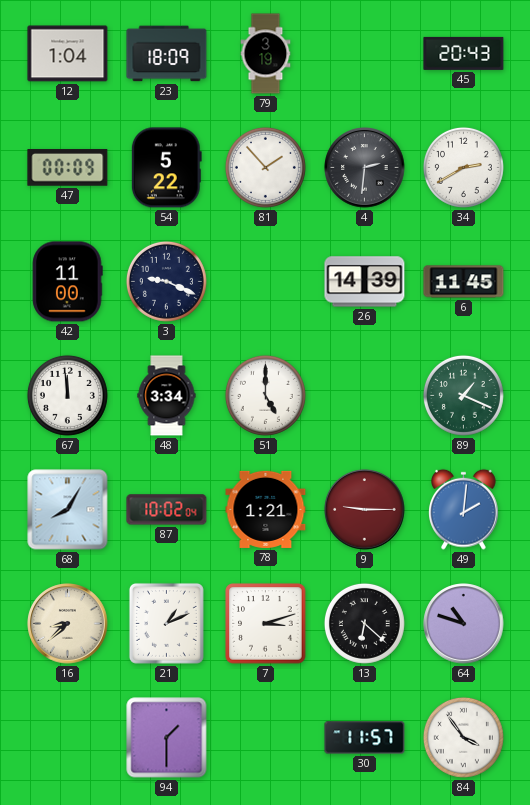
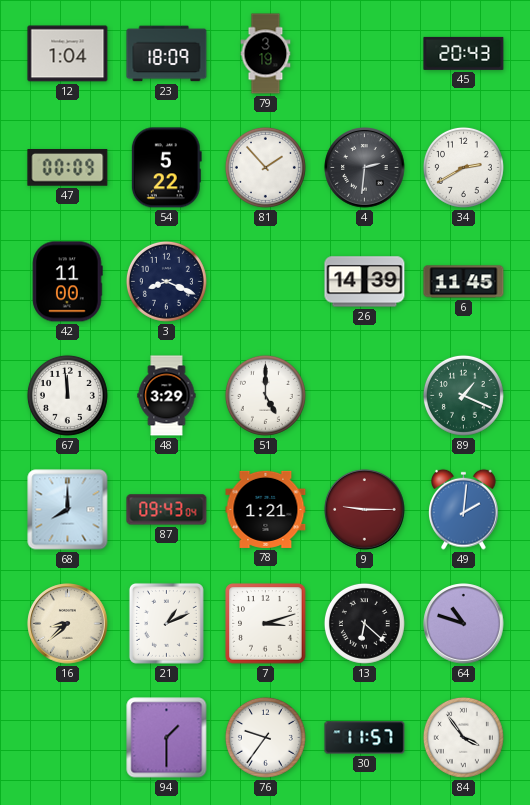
3: 9:19 -> 8:19
48: 3:34 -> 3:29
68: 8:05 -> 8:00
87: 10:02 -> 09:43
76: none -> 9:36
